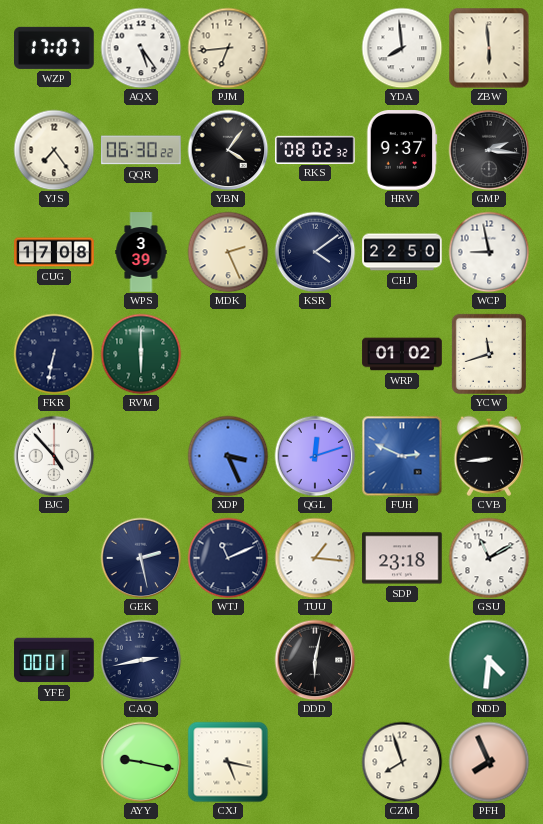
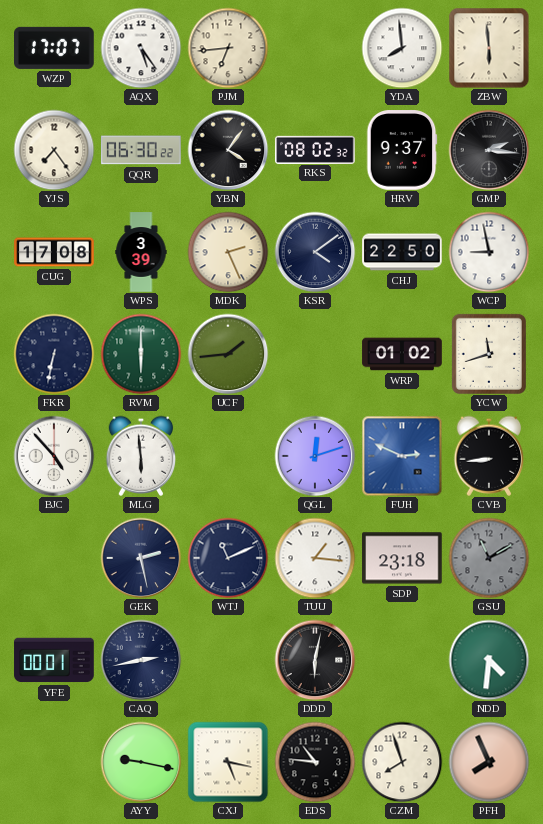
UCF: none -> 1:44
MLG: none -> 5:59
XDP: 3:26 -> none
GSU dial: white -> grey
EDS: none -> 10:46
